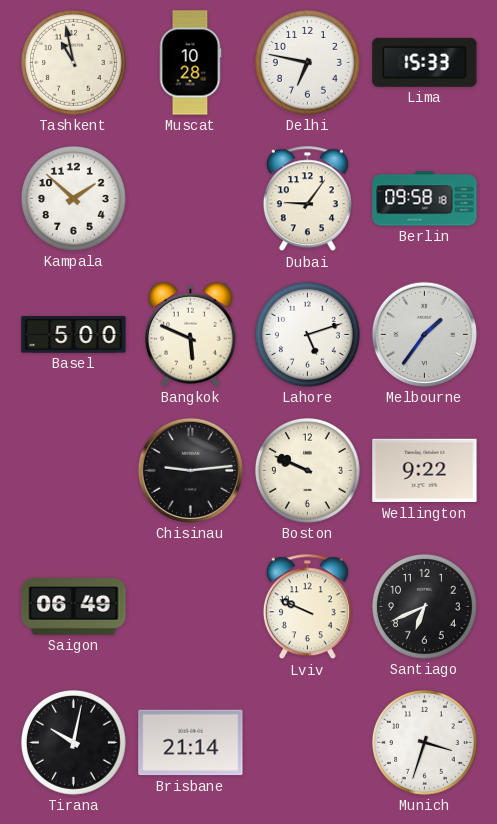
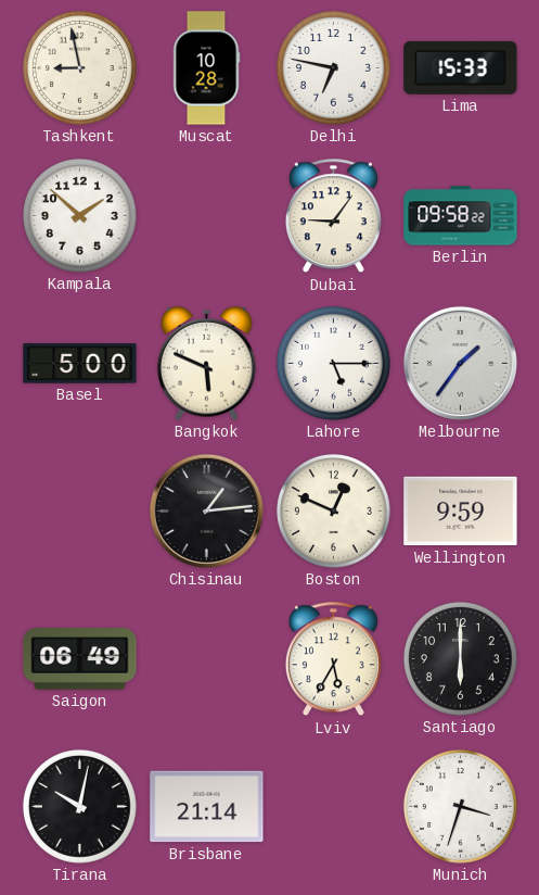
Tashkent: 10:58 -> 8:58
Berlin: 09:58:18 -> 09:58:22
Lahore: 5:12 -> 5:15
Chisinau: 9:14 -> 1:14
Boston: 9:49 -> 12:49
Wellington: 9:22 -> 9:59
Lviv: 9:49 -> 5:35
Santiago: 6:41 -> 6:00
